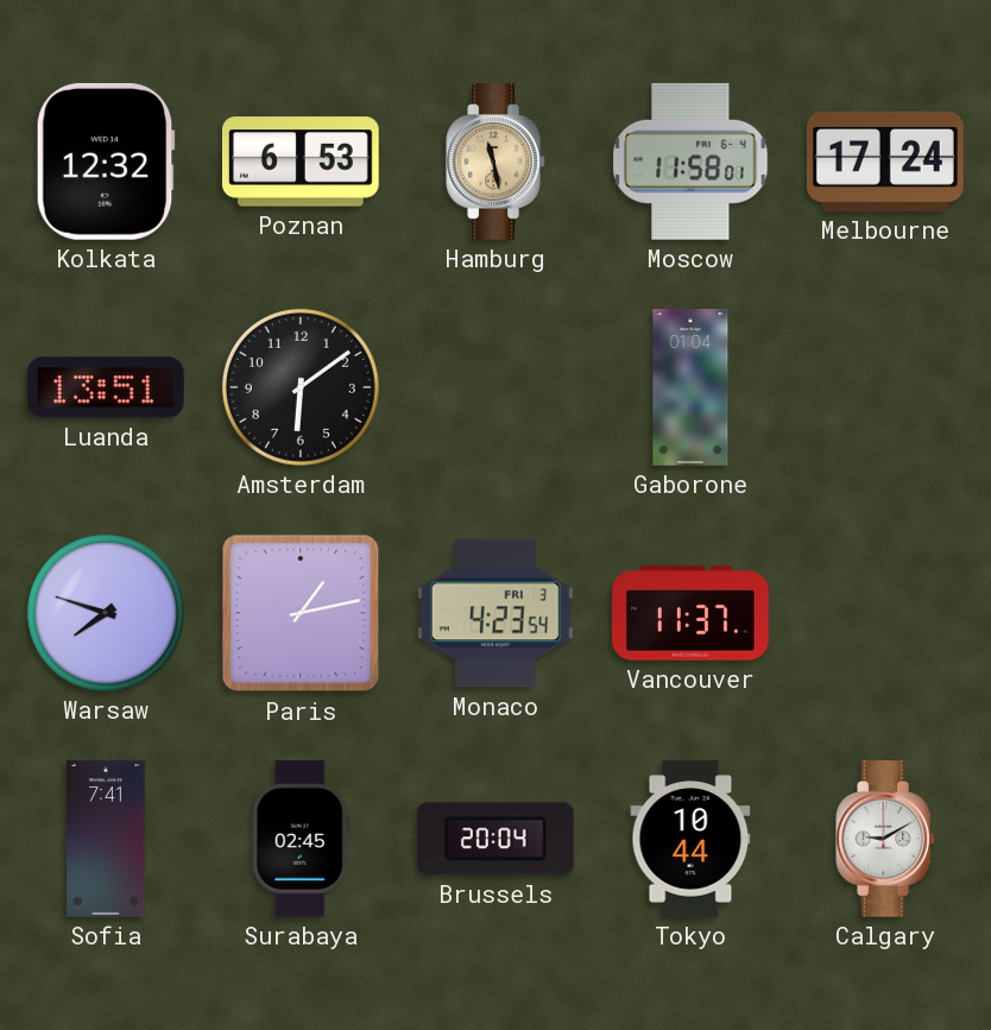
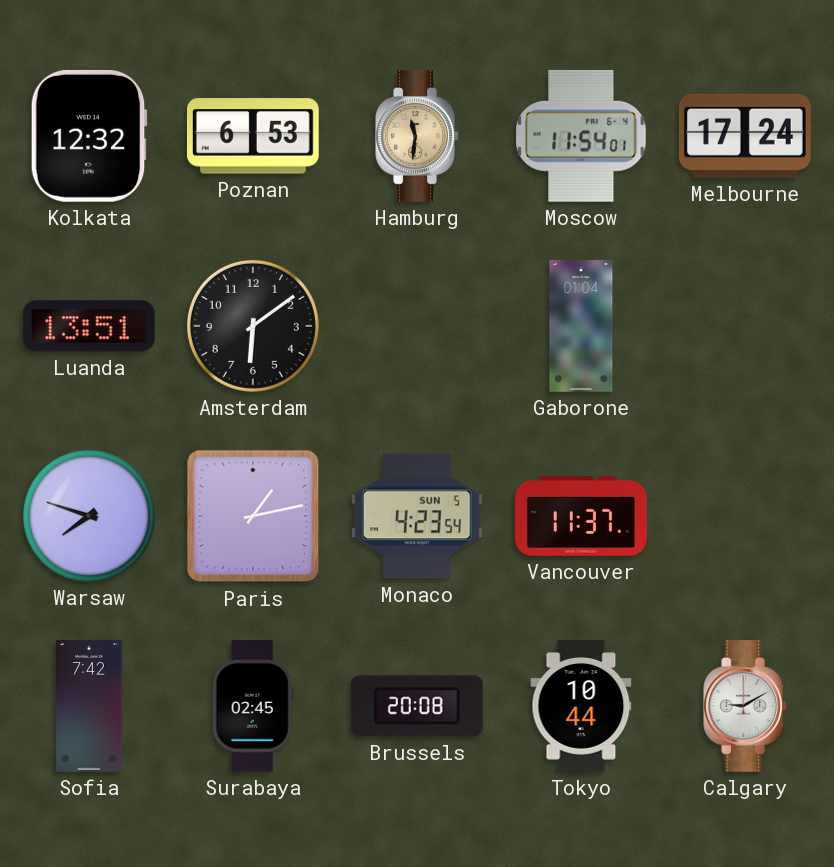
Hamburg: 11:28 -> 11:31
Moscow: 11:58 -> 11:54
Monaco date: FRI 3 -> SUN 5
Sofia: 7:41 -> 7:42
Brussels: 20:04 -> 20:08
